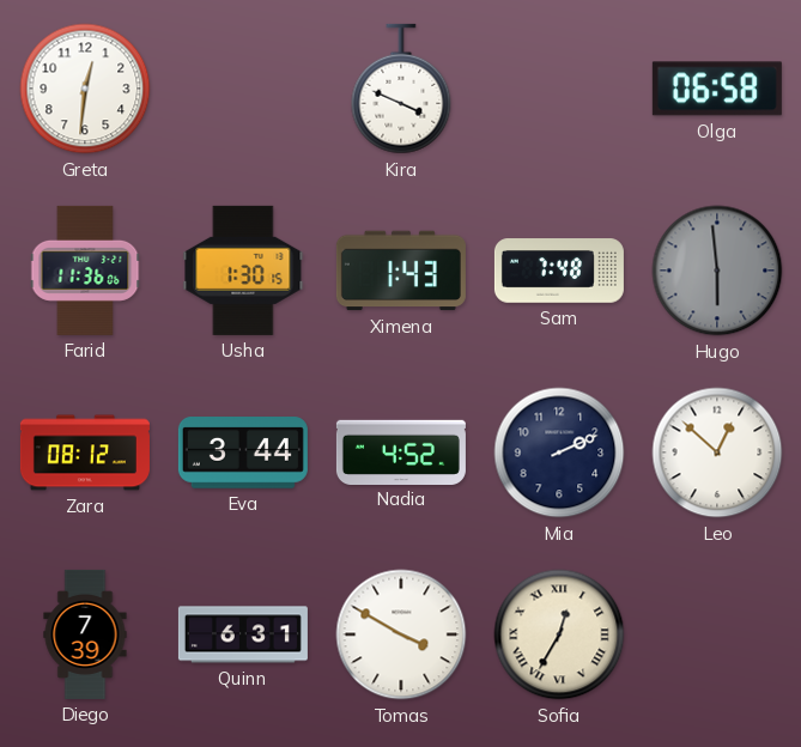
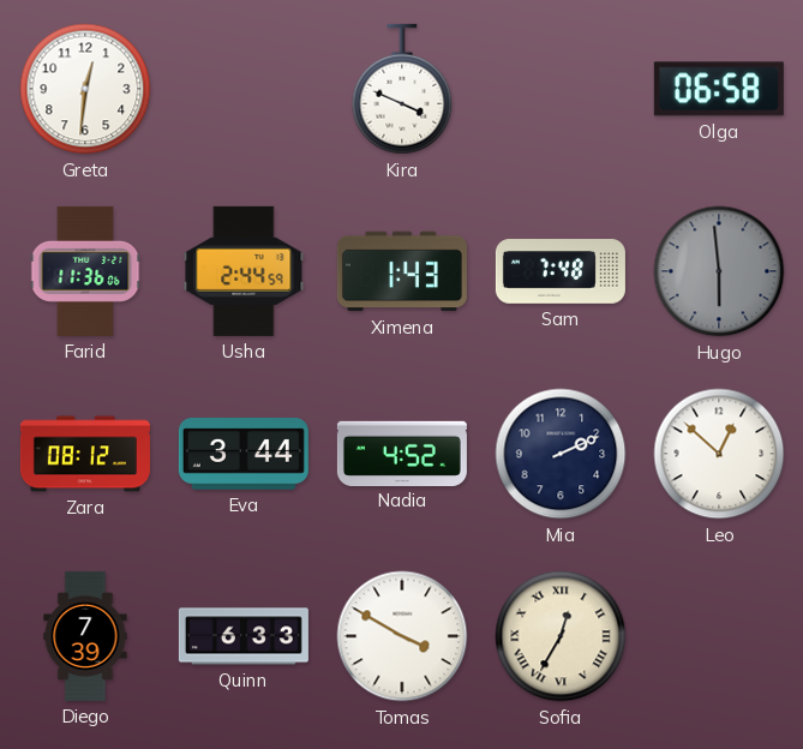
Usha: 1:30 -> 2:44
Quinn: 6:31 -> 6:33
